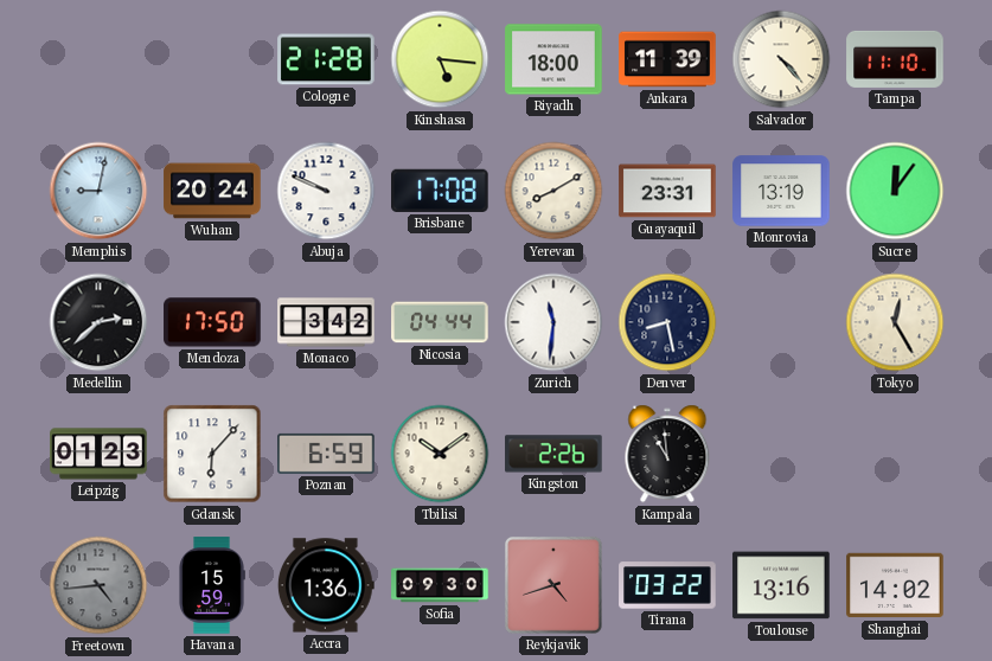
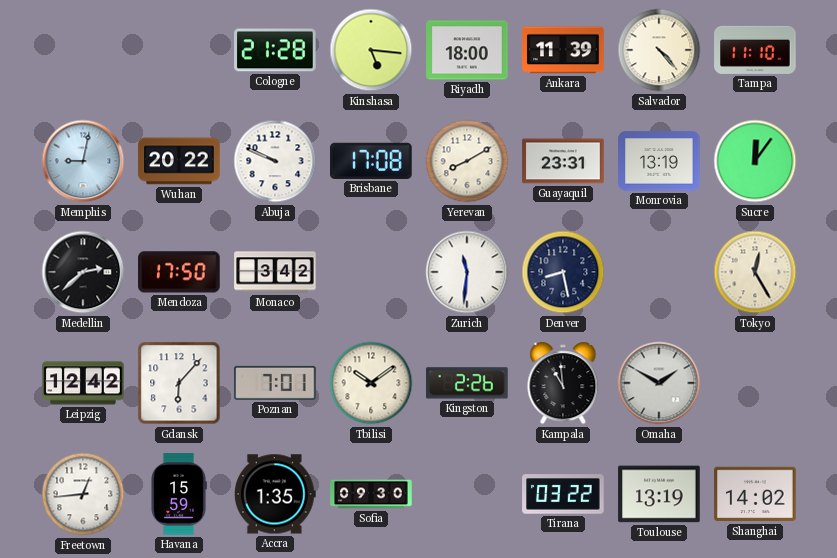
Wuhan: 20:24 -> 20:22
Nicosia: 04:44 -> none
Leipzig: 01:23 -> 12:42
Poznan: 6:59 -> 7:01
Omaha: none -> 1:50
Freetown: 4:44 -> 12:44
Freetown dial: grey -> white
Accra: 1:36 -> 1:35
Reykjavik: 4:42 -> none
Toulouse: 13:16 -> 13:19
